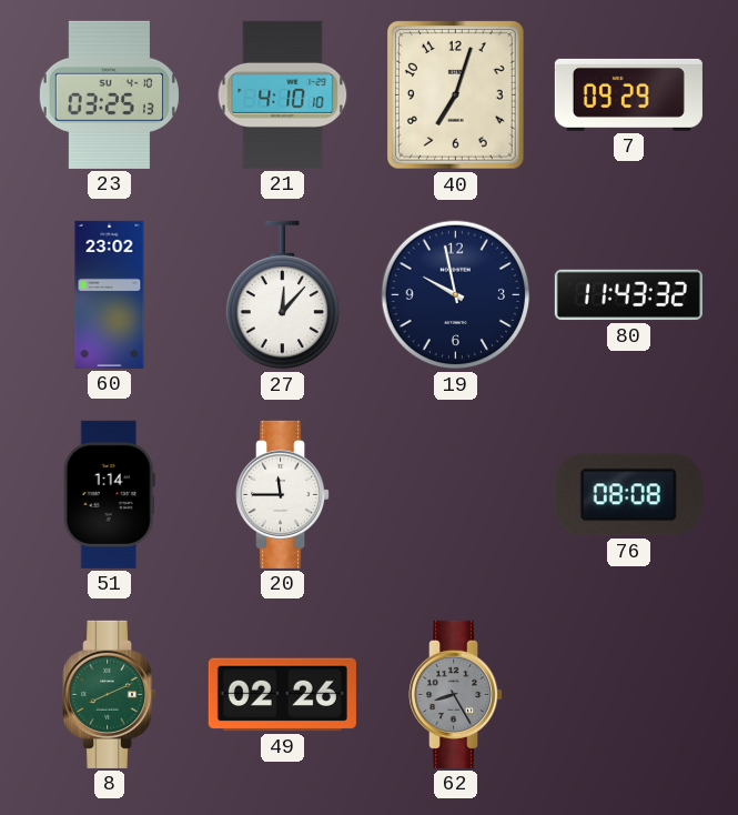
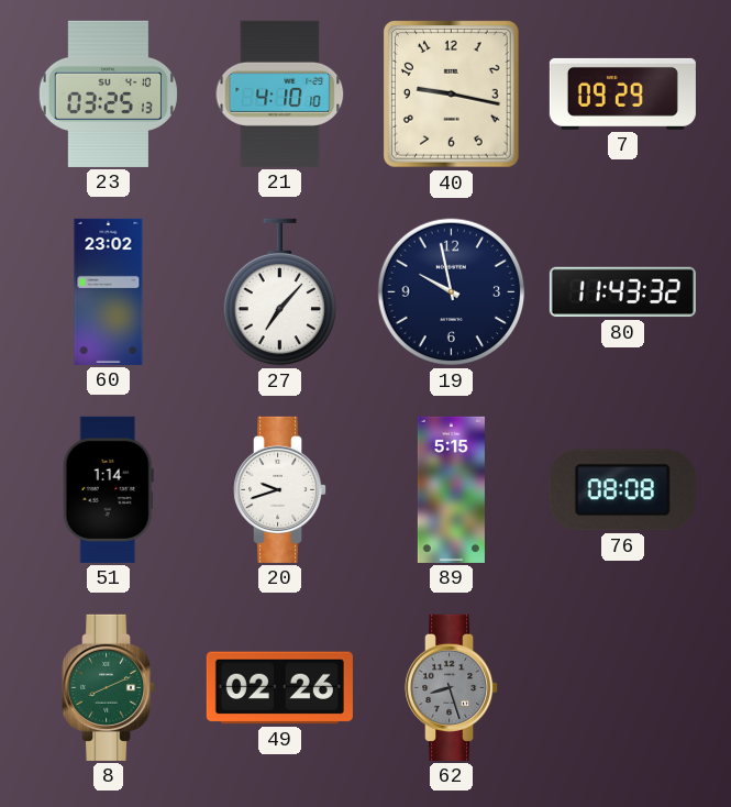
40: 7:03 -> 9:17
27: 12:07 -> 7:07
20: 11:45 -> 9:42
89: none -> 5:15
62: 8:25 -> 8:27
